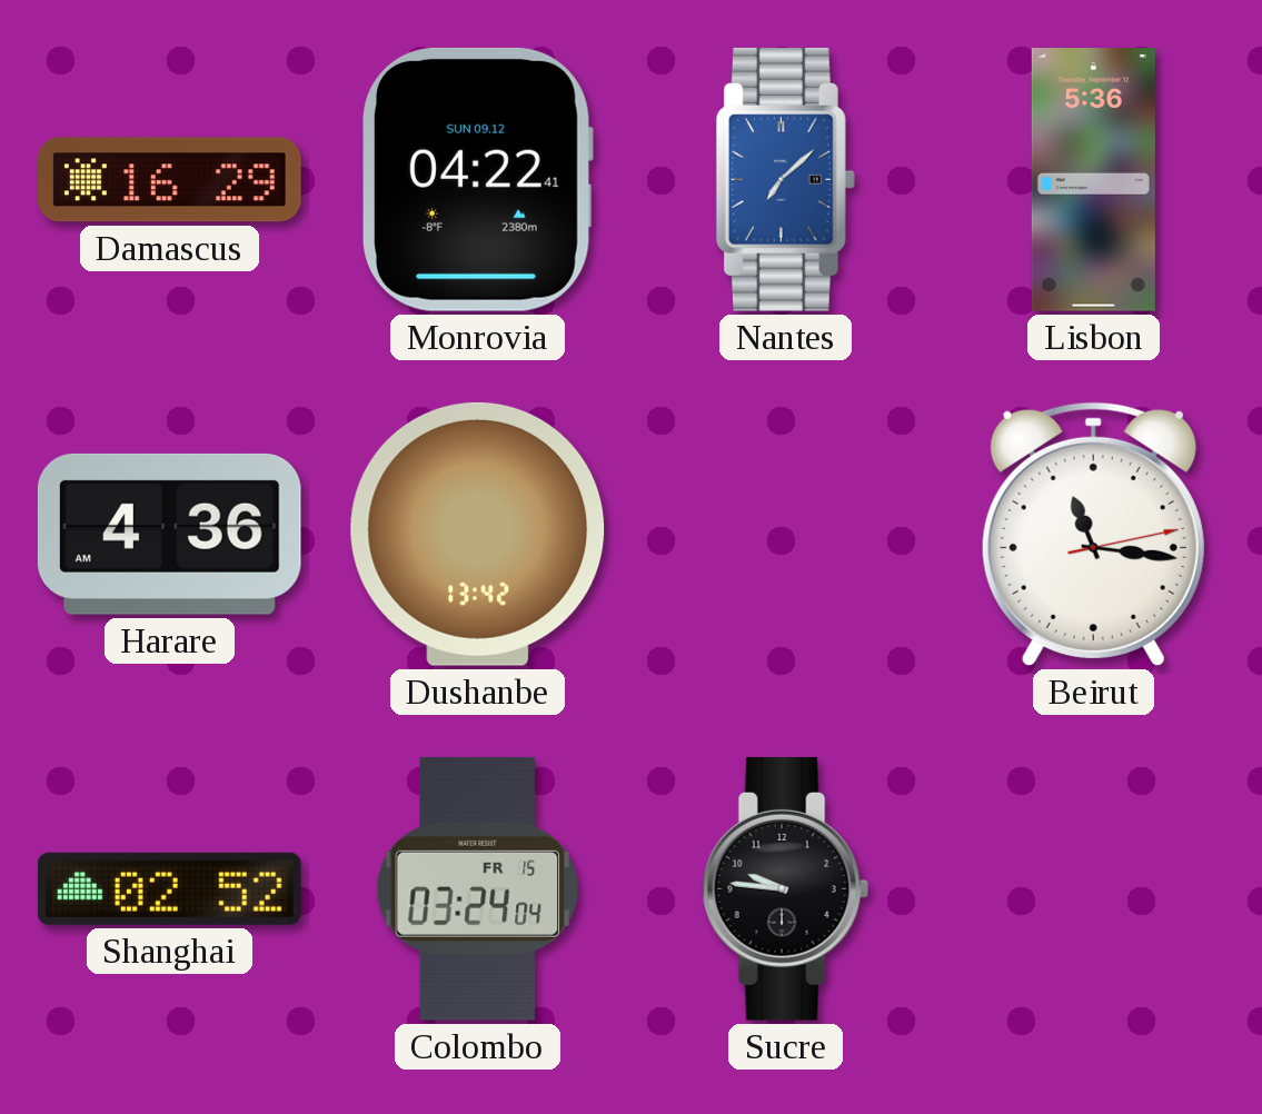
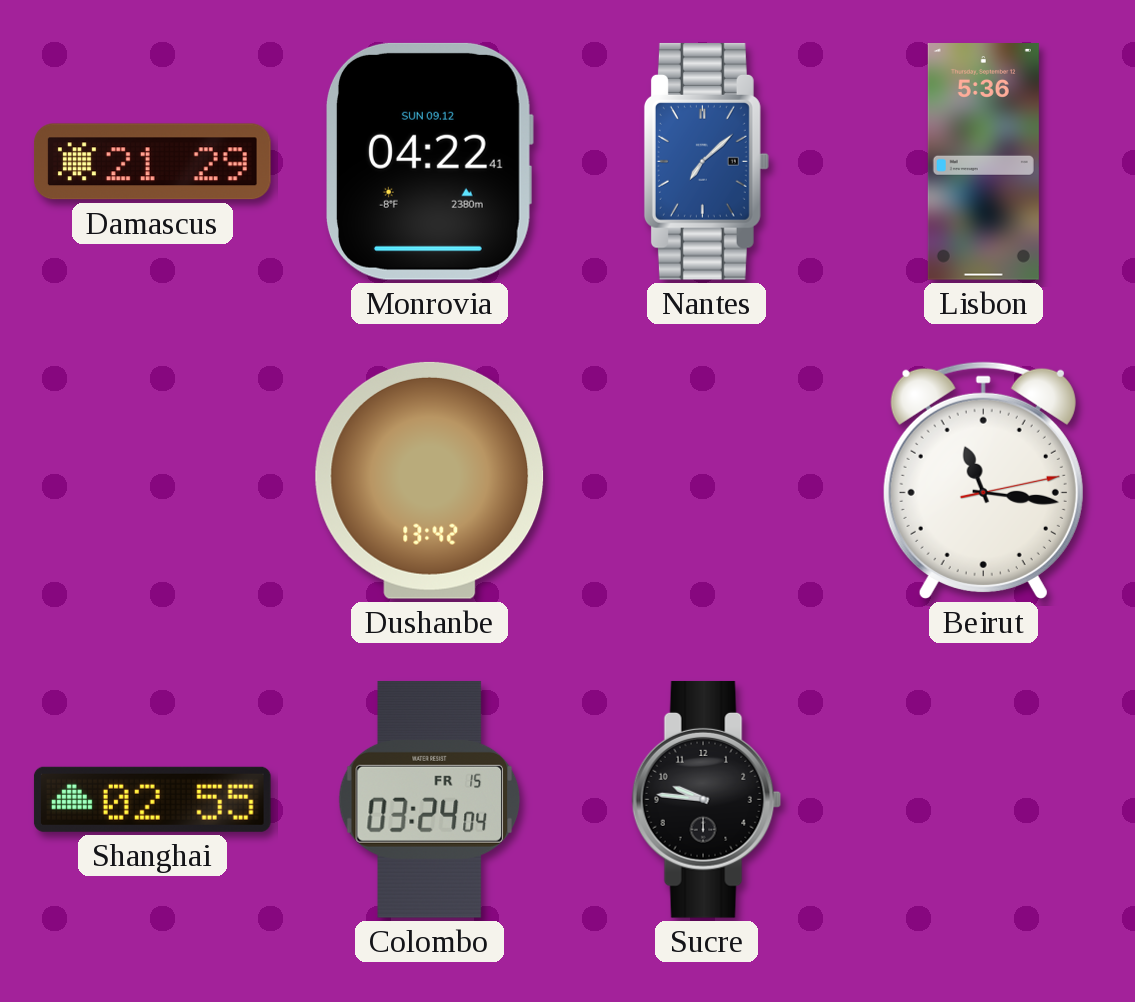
Damascus: 16:29 -> 21:29
Harare: 4:36 -> none
Shanghai: 02:52 -> 02:55
